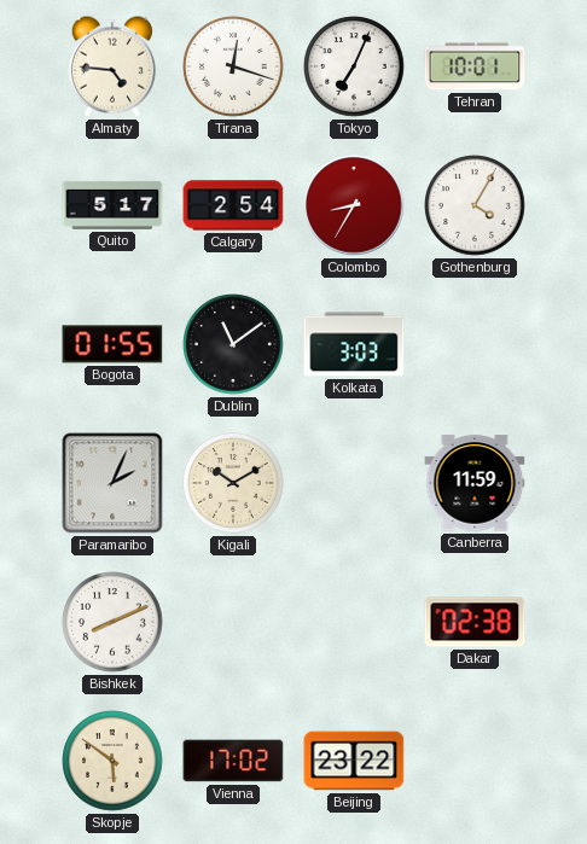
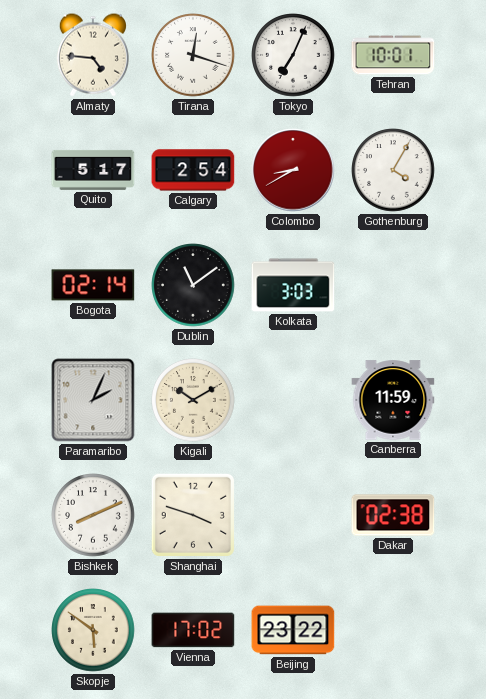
Colombo: 8:35 -> 8:40
Bogota: 01:55 -> 02:14
Shanghai: none -> 3:48
